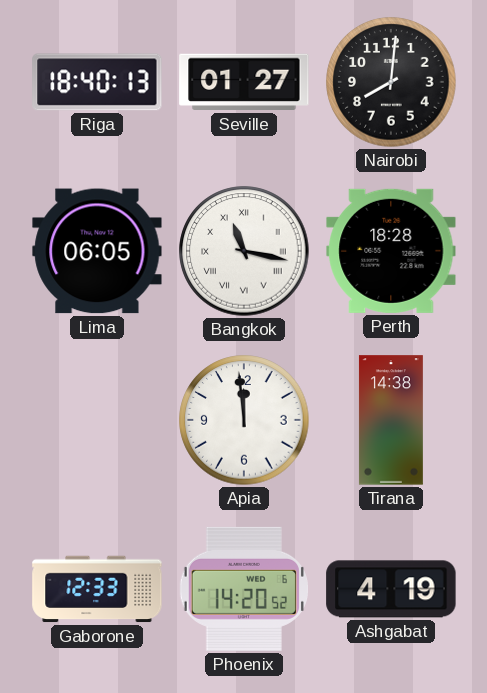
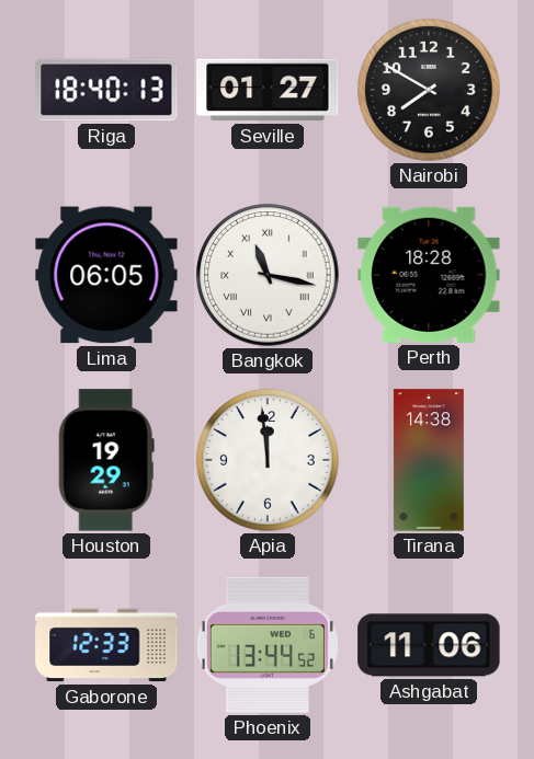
Nairobi: 8:01 -> 7:50
Houston: none -> 19:29
Phoenix: 14:20 -> 13:44
Ashgabat: 4:19 -> 11:06
